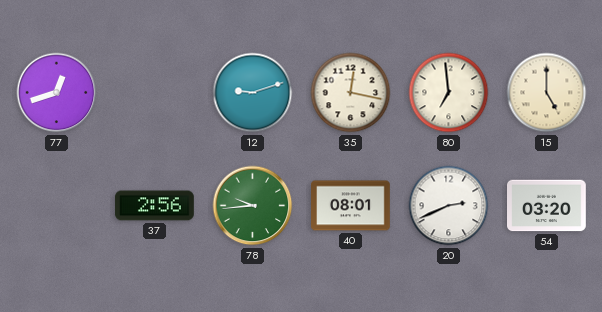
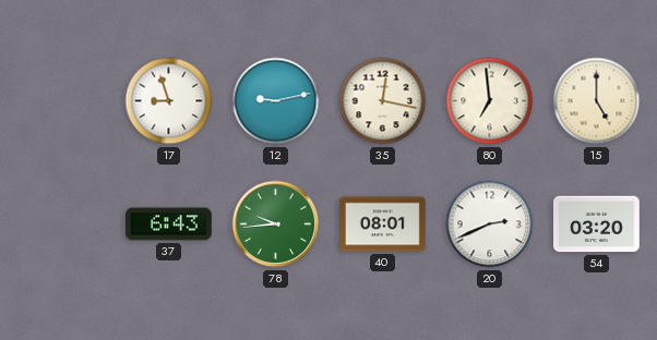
77: 12:42 -> none
17: none -> 8:57
12: 9:12 -> 9:13
37: 2:56 -> 6:43
